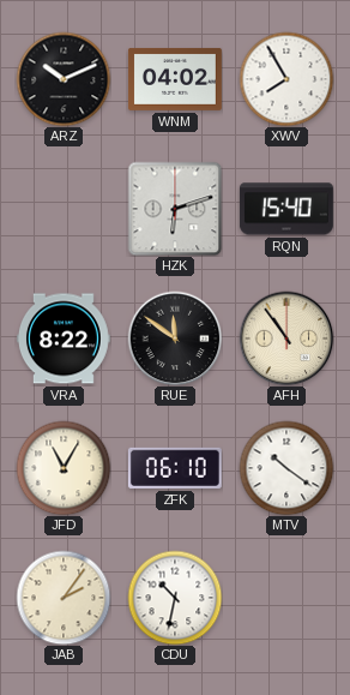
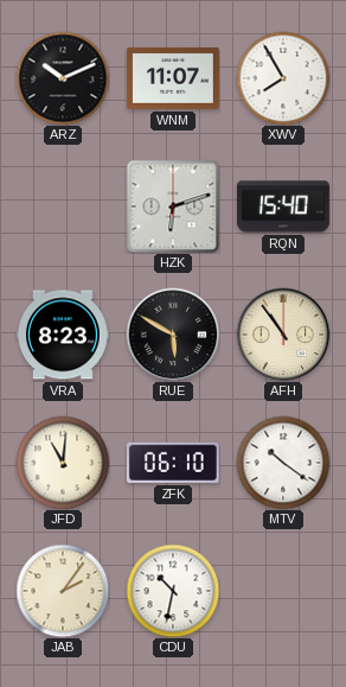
WNM: 04:02 -> 11:07
VRA: 8:22 -> 8:23
RUE: 11:51 -> 5:50
JFD: 11:05 -> 11:01
